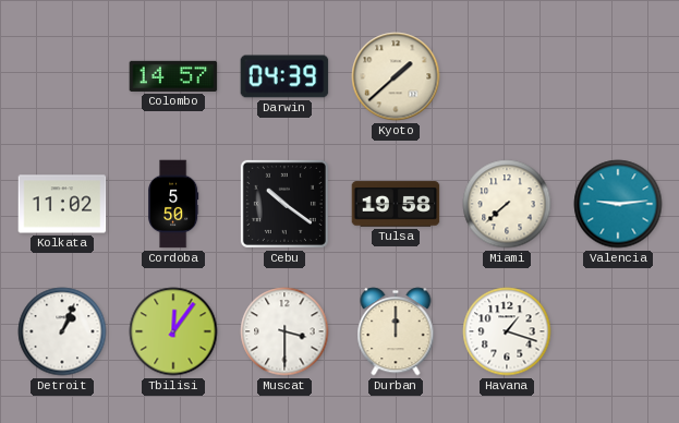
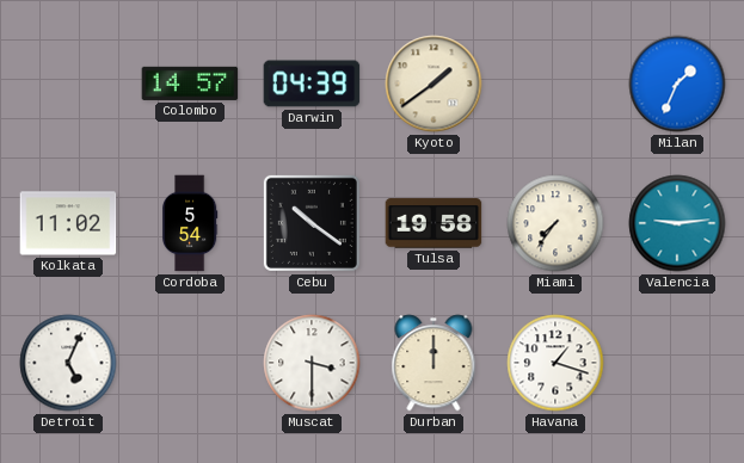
Kyoto: 1:38 -> 1:39
Milan: none -> 1:34
Cordoba: 5:50 -> 5:54
Miami: 7:38 -> 7:36
Detroit: 1:04 -> 5:04
Tbilisi: 12:06 -> none
